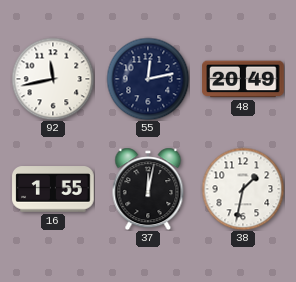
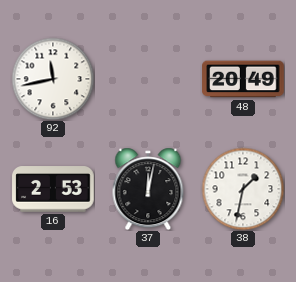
55: 12:13 -> none
16: 1:55 -> 2:53
